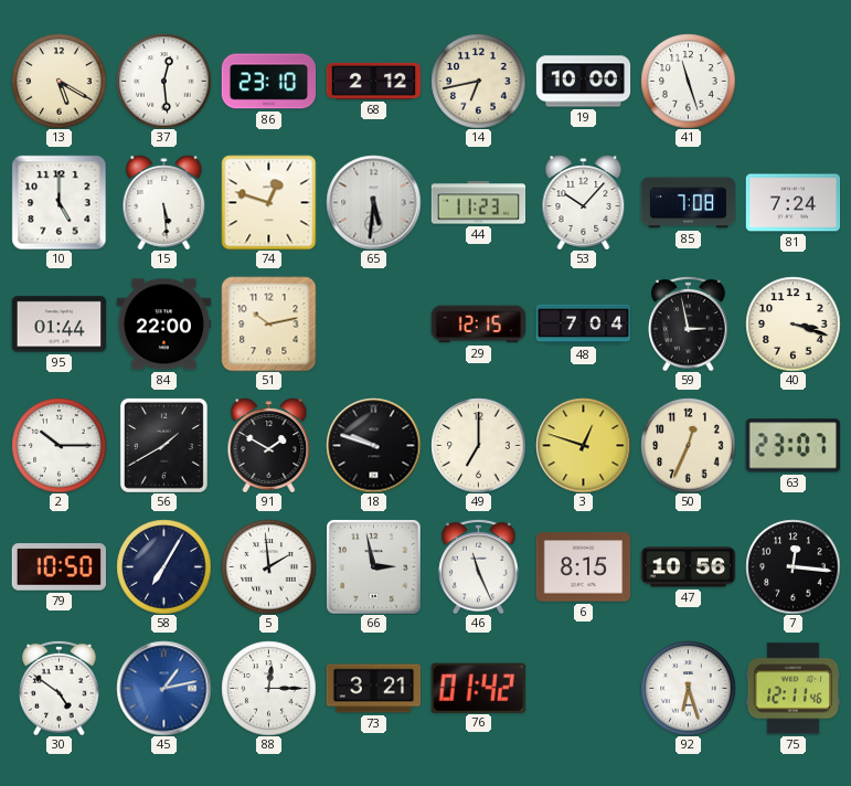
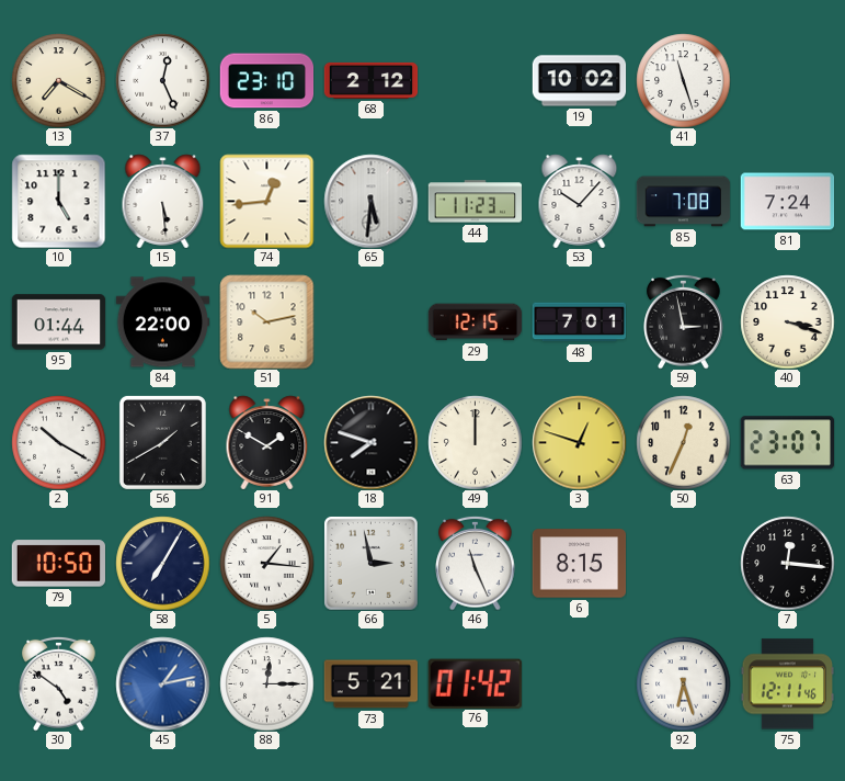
13: 5:20 -> 7:20
37: 12:29 -> 12:26
14: 6:43 -> none
19: 10:00 -> 10:02
74: 12:48 -> 12:44
48: 7:04 -> 7:01
2: 10:15 -> 10:20
18: 9:48 -> 7:48
49: 7:00 -> 12:00
5: 1:59 -> 1:16
47: 10:56 -> none
73: 3:21 -> 5:21
